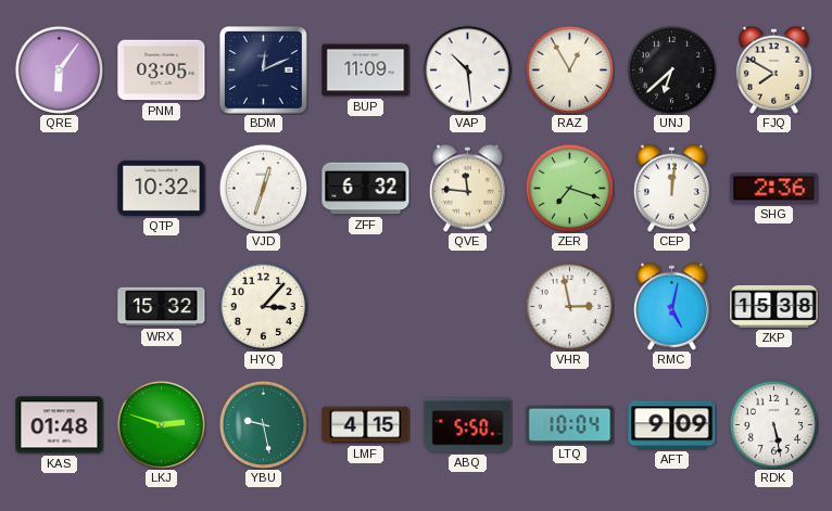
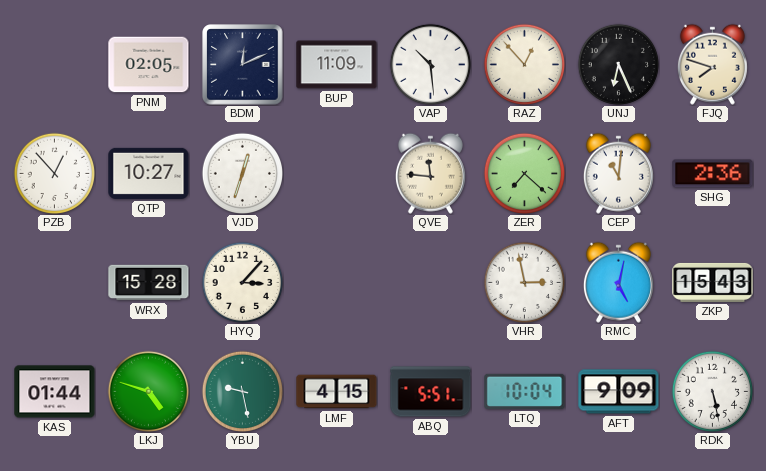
QRE: 6:06 -> none
PNM: 03:05 -> 02:05
RAZ: 12:55 -> 12:53
UNJ: 6:38 -> 6:26
FJQ: 7:50 -> 7:48
PZB: none -> 12:53
QTP: 10:32 -> 10:27
ZFF: 6:32 -> none
ZER: 7:18 -> 7:22
CEP: 12:01 -> 11:01
WRX: 15:32 -> 15:28
ZKP: 15:38 -> 15:43
KAS: 01:48 -> 01:44
LKJ: 2:48 -> 4:48
ABQ: 5:50 -> 5:51
